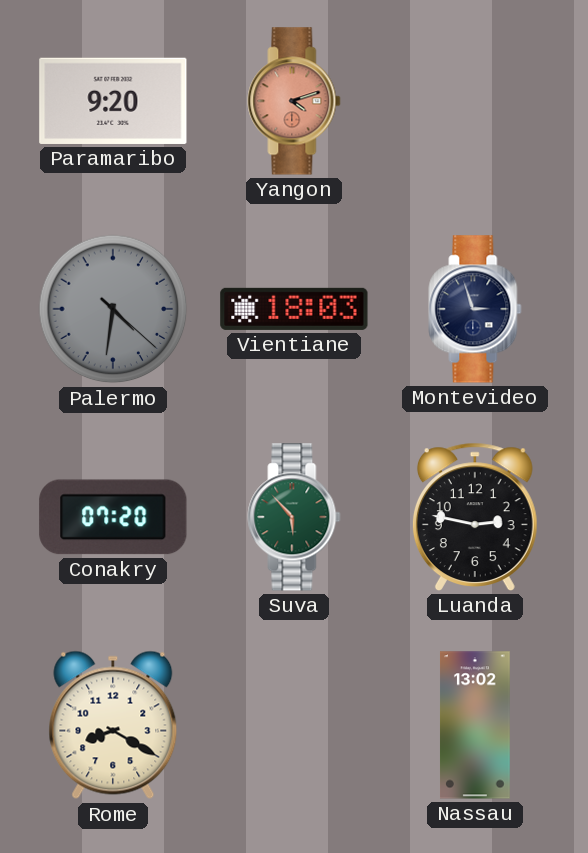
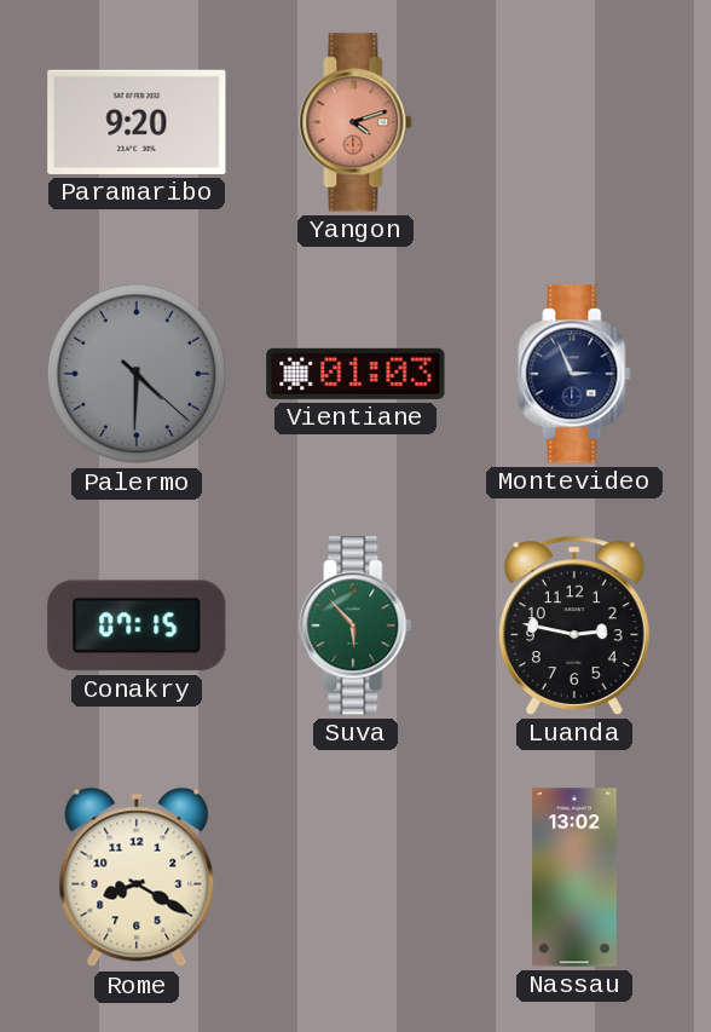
Palermo: 4:31 -> 4:30
Vientiane: 18:03 -> 01:03
Montevideo: 2:57 -> 2:56
Conakry: 07:20 -> 07:15
